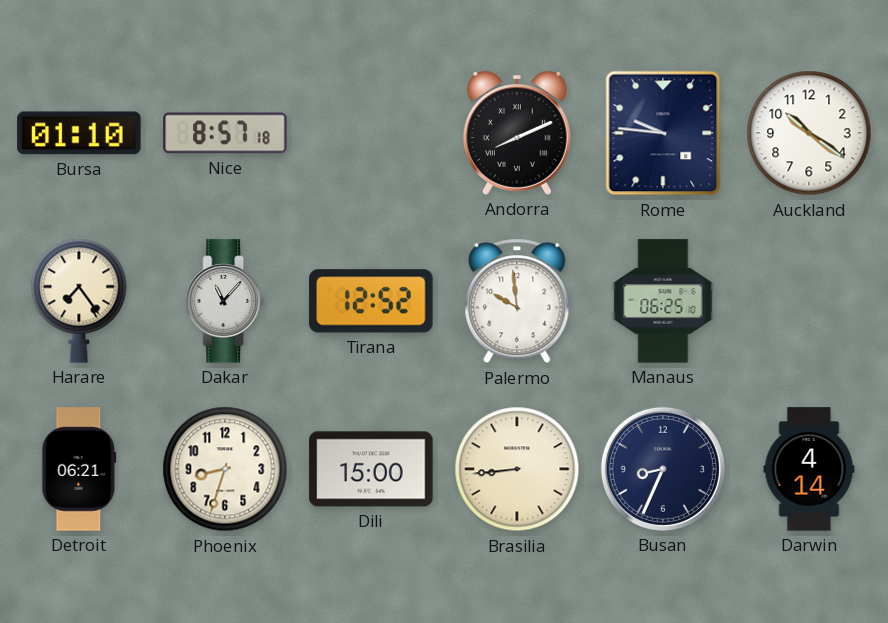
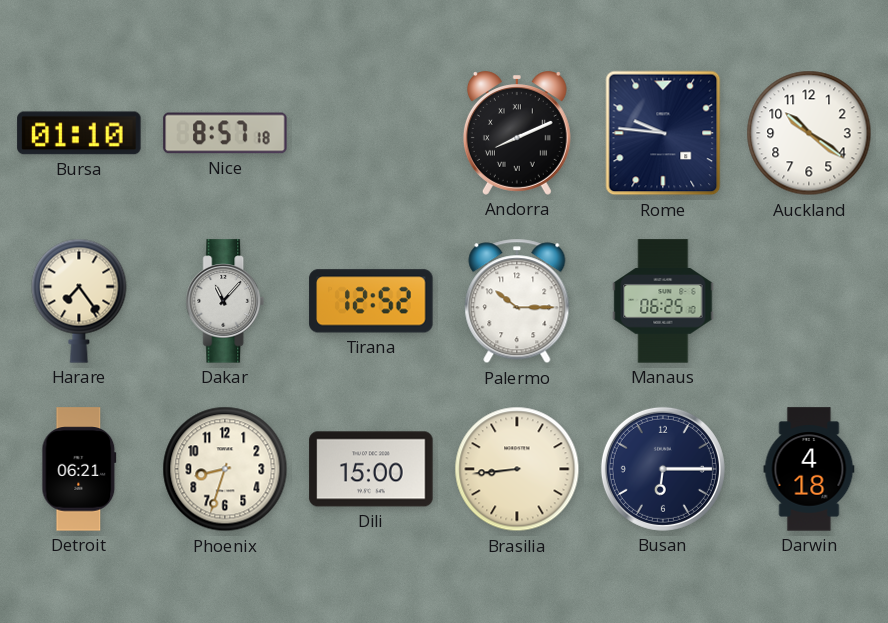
Palermo: 9:59 -> 10:15
Busan: 8:34 -> 6:15
Darwin: 4:14 -> 4:18
